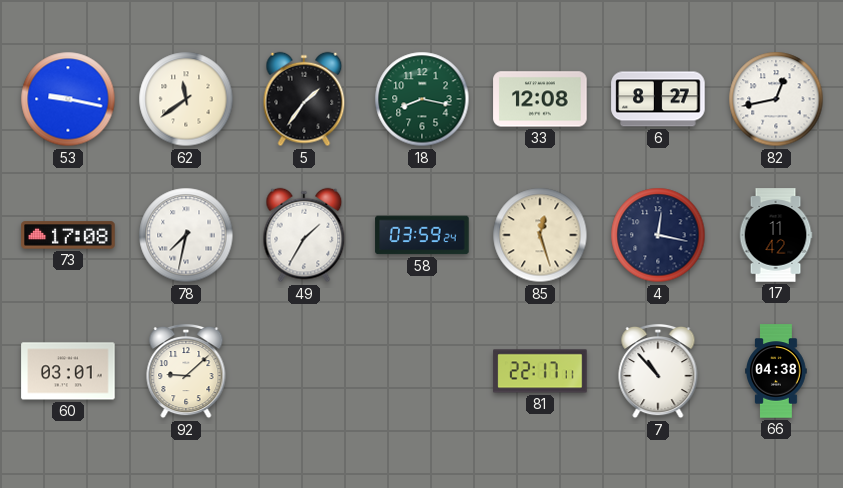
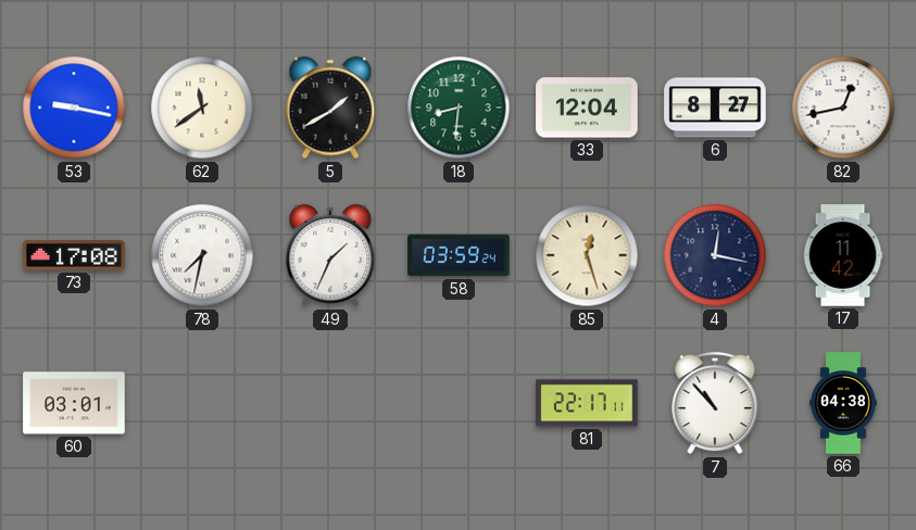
5: 1:36 -> 1:40
18: 8:17 -> 8:31
33: 12:08 -> 12:04
49: 1:35 -> 1:34
92: 9:08 -> none
